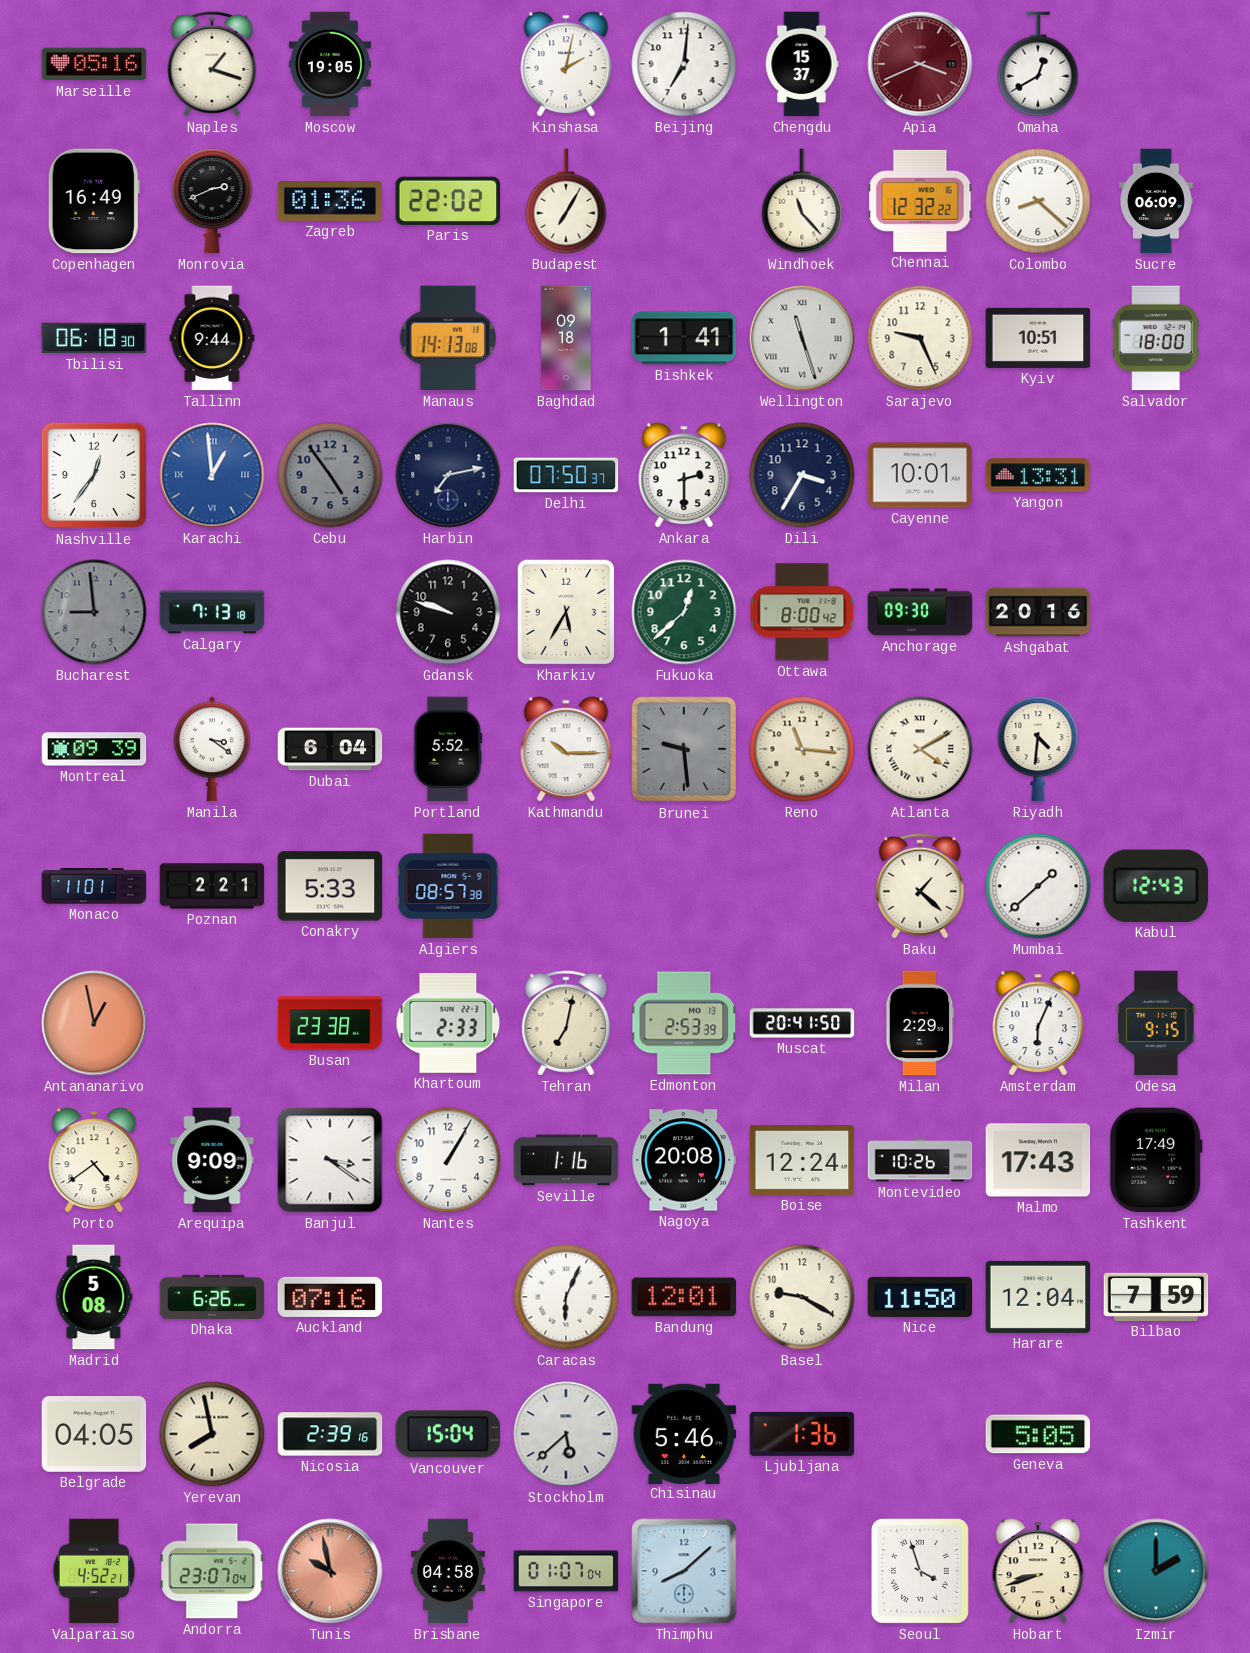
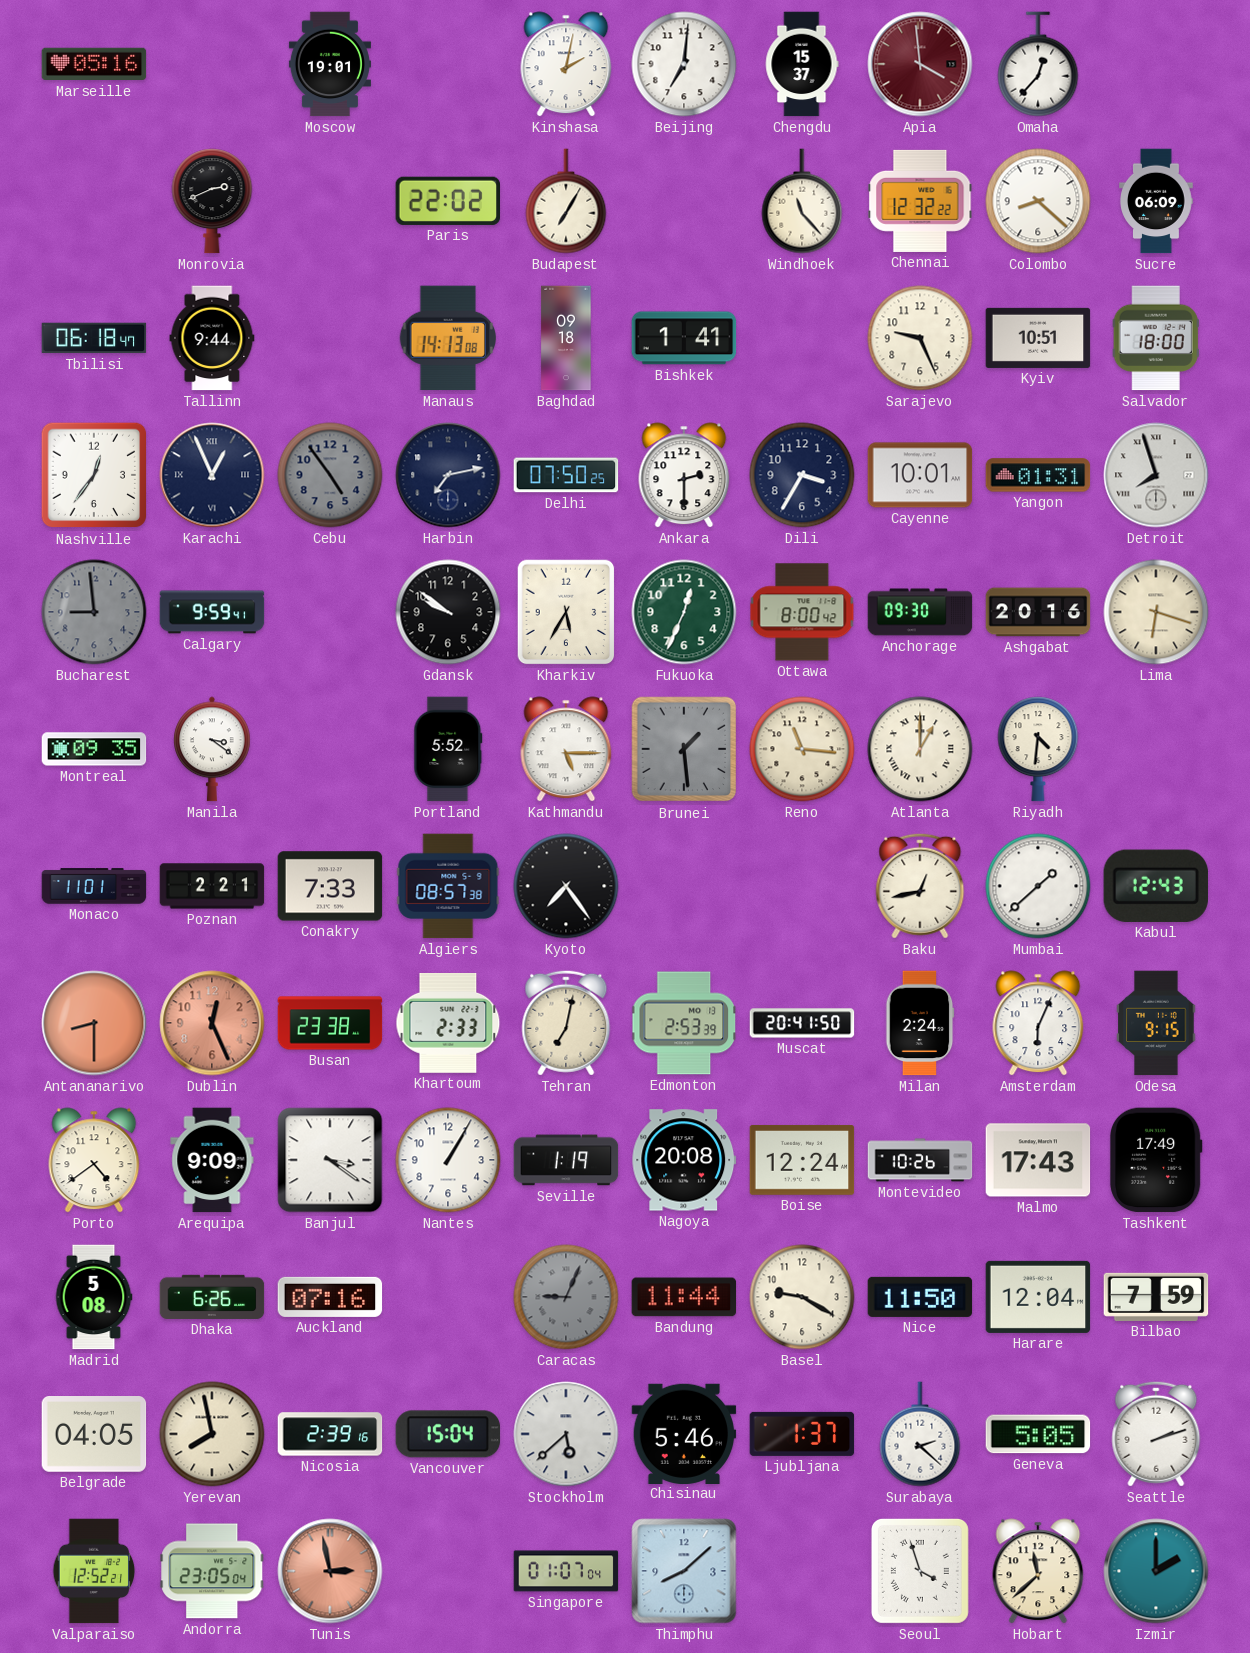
Naples: 1:18 -> none
Moscow: 19:05 -> 19:01
Apia: 3:41 -> 3:59
Omaha: 12:40 -> 12:37
Copenhagen: 16:49 -> none
Zagreb: 01:36 -> none
Tbilisi: 06:18:30 -> 06:18:47
Wellington: 11:27 -> none
Karachi: 12:59 -> 12:56
Karachi dial: blue -> navy
Delhi: 07:50:37 -> 07:50:25
Yangon: 13:31 -> 01:31
Detroit: none -> 7:57
Calgary: 7:13 -> 9:59
Gdansk: 9:48 -> 9:51
Fukuoka: 12:38 -> 12:34
Lima: none -> 6:18
Montreal: 09:39 -> 09:35
Dubai: 6:04 -> none
Kathmandu: 10:15 -> 5:15
Brunei: 9:29 -> 1:29
Atlanta: 4:10 -> 1:00
Conakry: 5:33 -> 7:33
Kyoto: none -> 7:24
Baku: 1:22 -> 12:43
Antananarivo: 12:58 -> 8:30
Dublin: none -> 12:26
Milan: 2:29 -> 2:24
Seville: 1:16 -> 1:19
Caracas: 6:04 -> 9:04
Caracas dial: white -> grey
Bandung: 12:01 -> 11:44
Ljubljana: 1:36 -> 1:37
Surabaya: none -> 2:22
Seattle: none -> 2:12
Valparaiso: 4:52 -> 12:52
Andorra: 23:07 -> 23:05
Tunis: 9:58 -> 2:58
Brisbane: 04:58 -> none
Hobart: 8:42 -> 11:38
